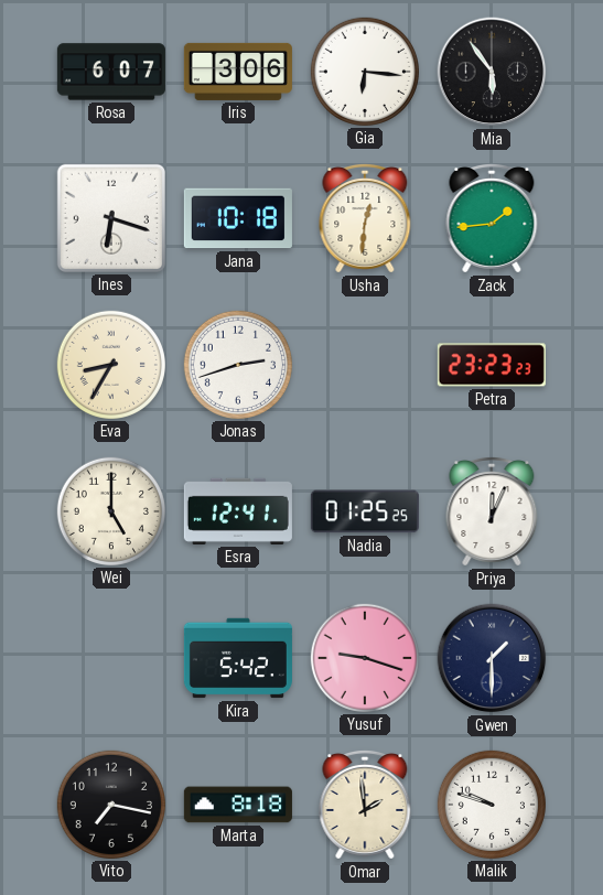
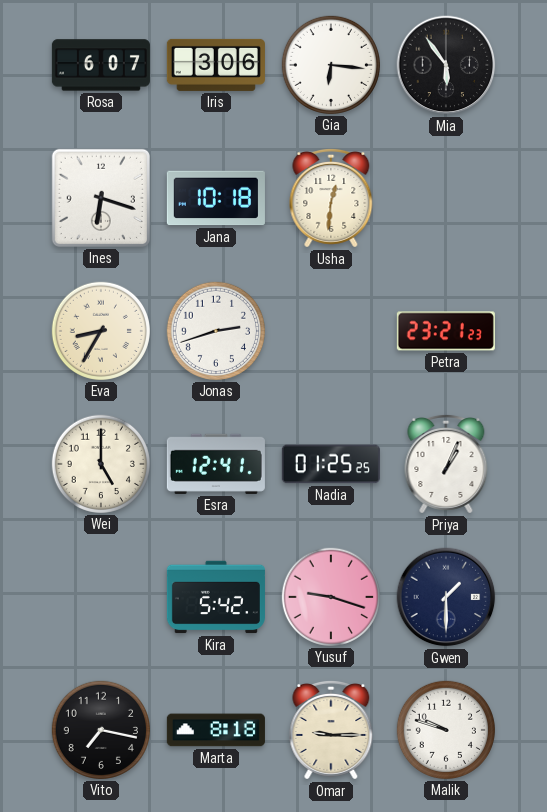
Zack: 1:44 -> none
Petra: 23:23 -> 23:21
Priya: 12:04 -> 1:04
Omar: 1:59 -> 9:15
